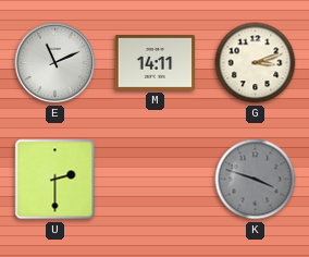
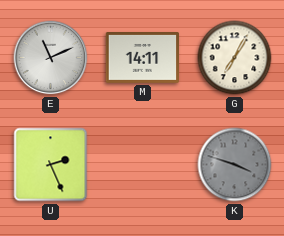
G: 3:12 -> 7:05
U: 2:30 -> 2:26
